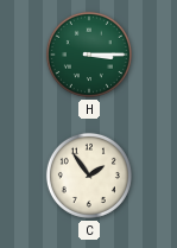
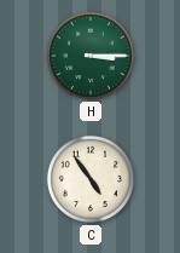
C: 1:54 -> 4:54
